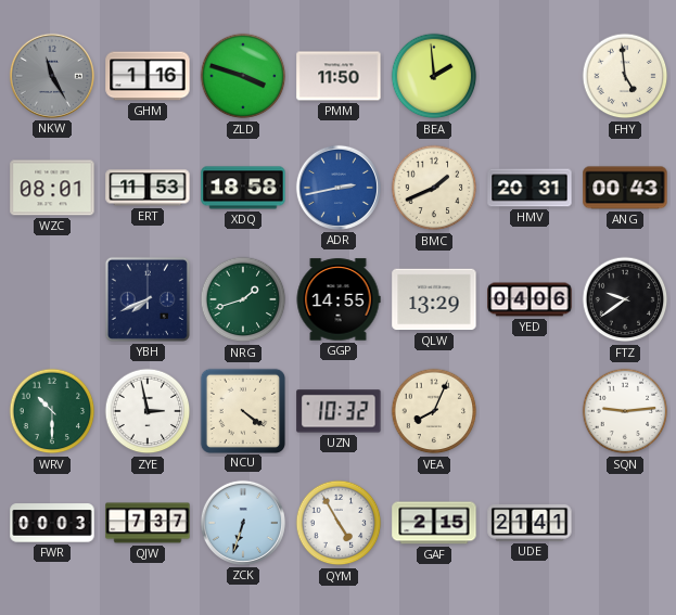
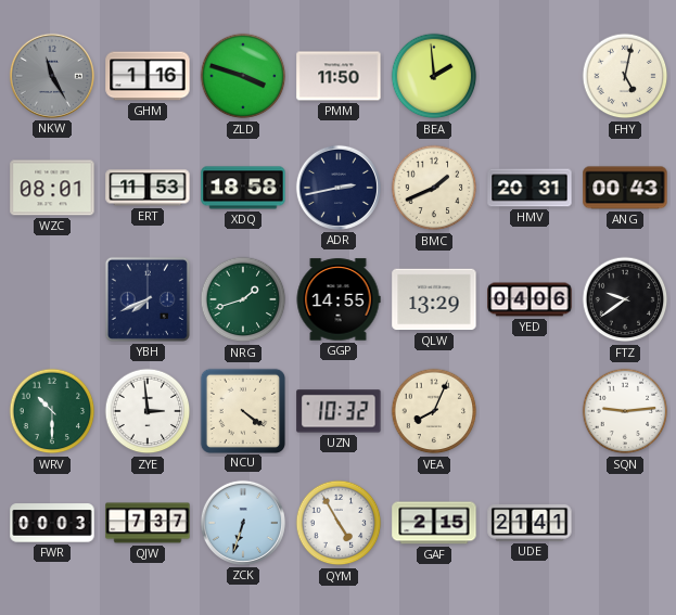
FHY: 4:59 -> 5:02
ADR dial: blue -> navy
ZYE: 2:58 -> 2:59
